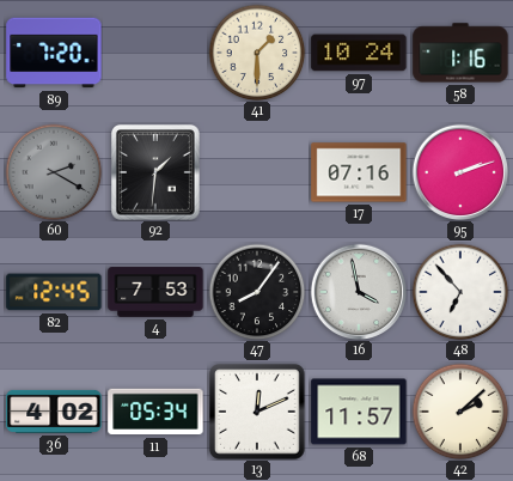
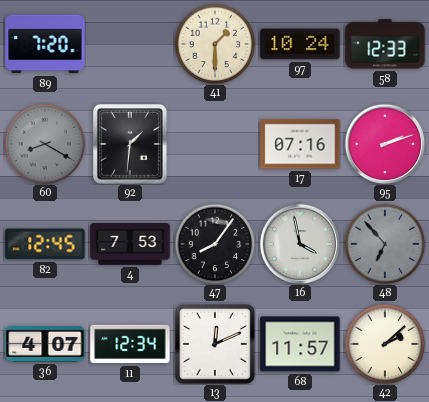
58: 1:16 -> 12:33
60: 2:20 -> 8:20
48 dial: white -> grey
36: 4:02 -> 4:07
11: 05:34 -> 12:34
